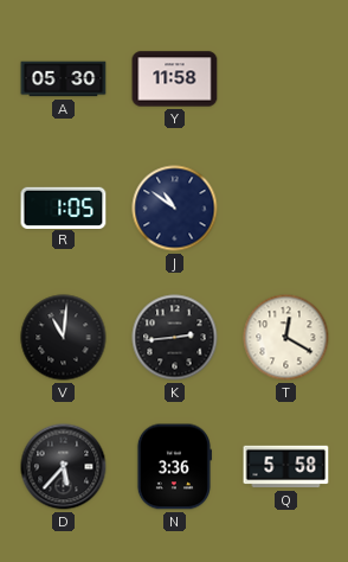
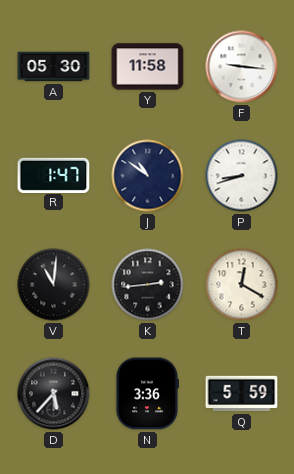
F: none -> 9:16
R: 1:05 -> 1:47
P: none -> 8:42
Q: 5:58 -> 5:59
